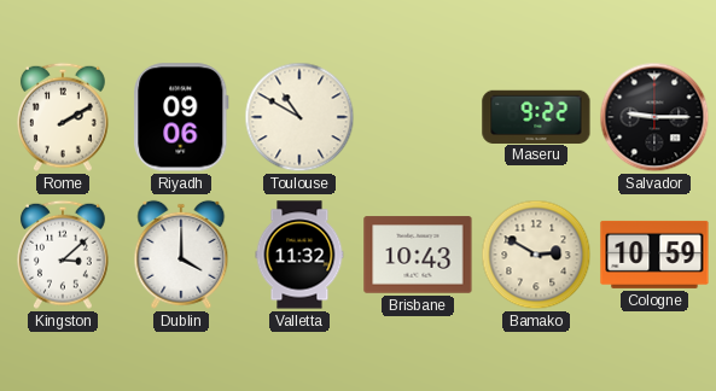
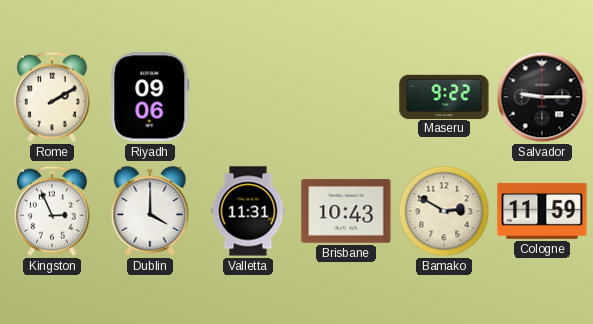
Toulouse: 10:50 -> none
Kingston: 3:08 -> 2:56
Valletta: 11:32 -> 11:31
Cologne: 10:59 -> 11:59
